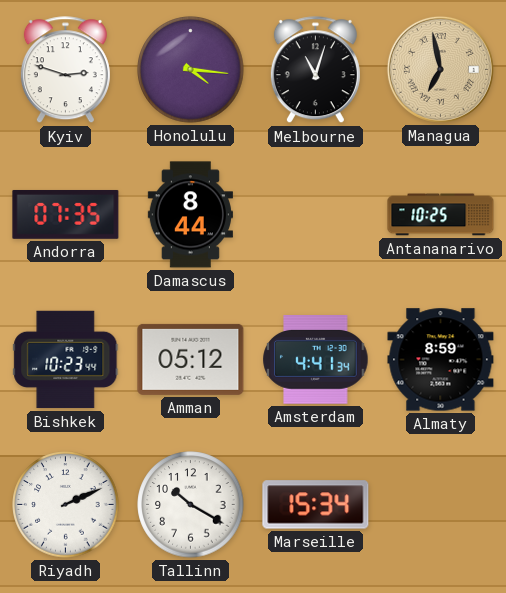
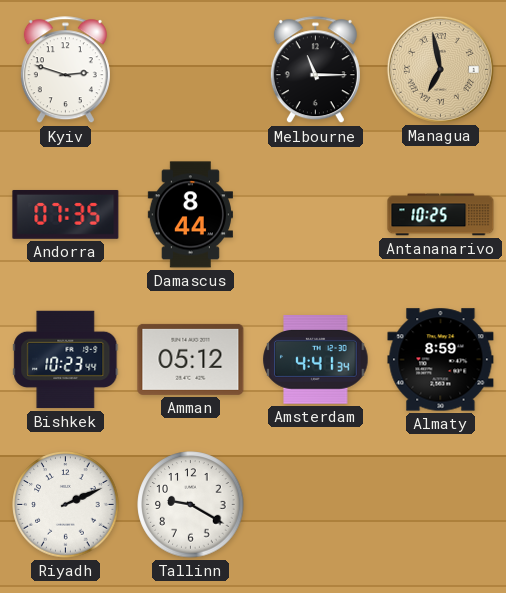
Honolulu: 4:16 -> none
Melbourne: 11:03 -> 11:15
Tallinn: 10:20 -> 9:20
Marseille: 15:34 -> none
